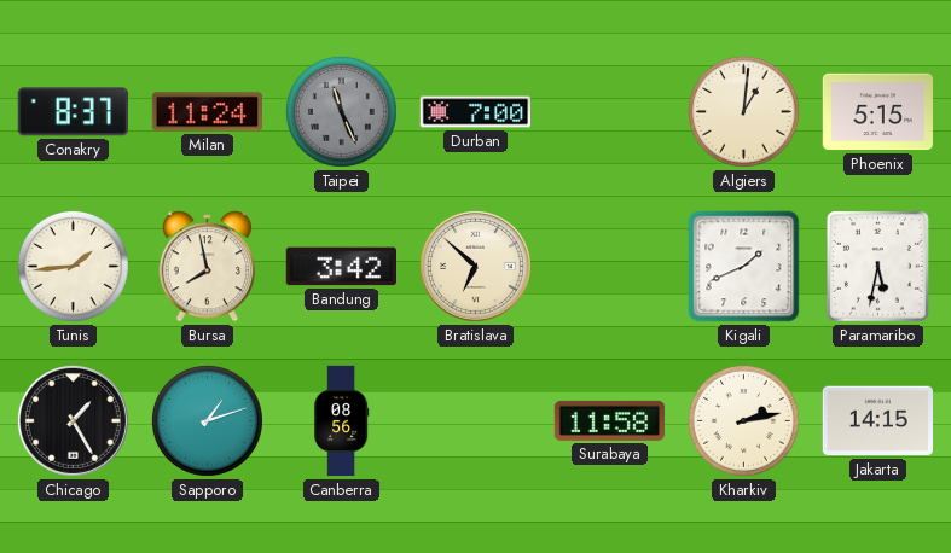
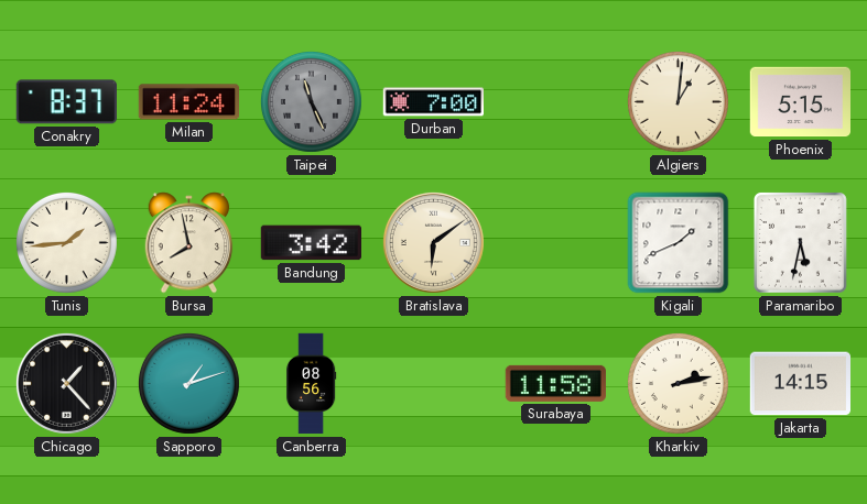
Bratislava: 6:52 -> 6:09
Chicago: 1:25 -> 1:23
